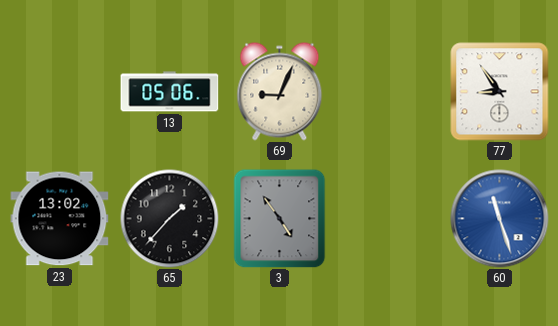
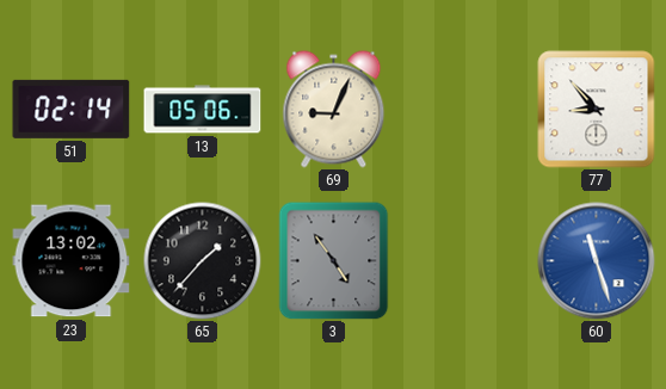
51: none -> 02:14
77: 8:54 -> 8:53
